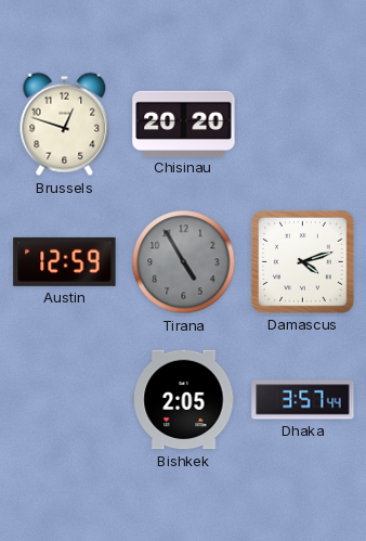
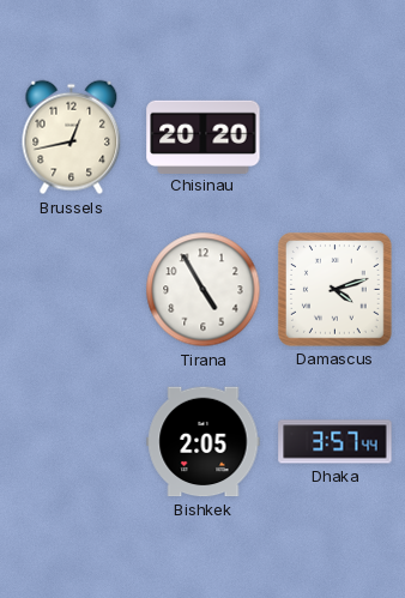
Brussels: 12:48 -> 12:43
Austin: 12:59 -> none
Tirana dial: grey -> white
